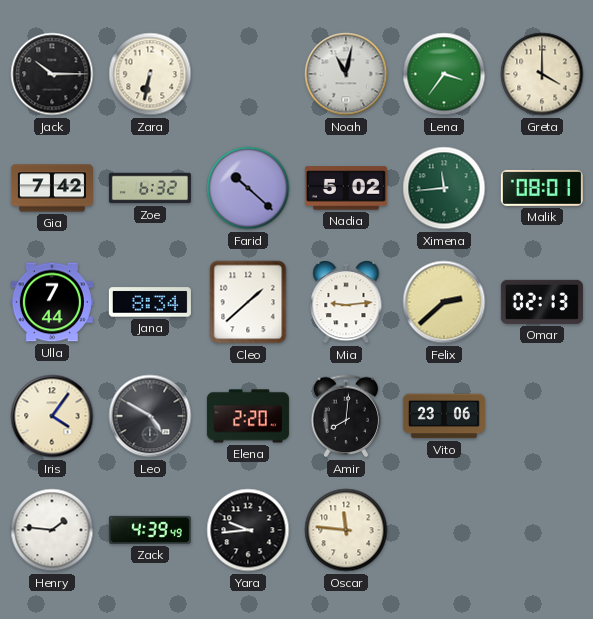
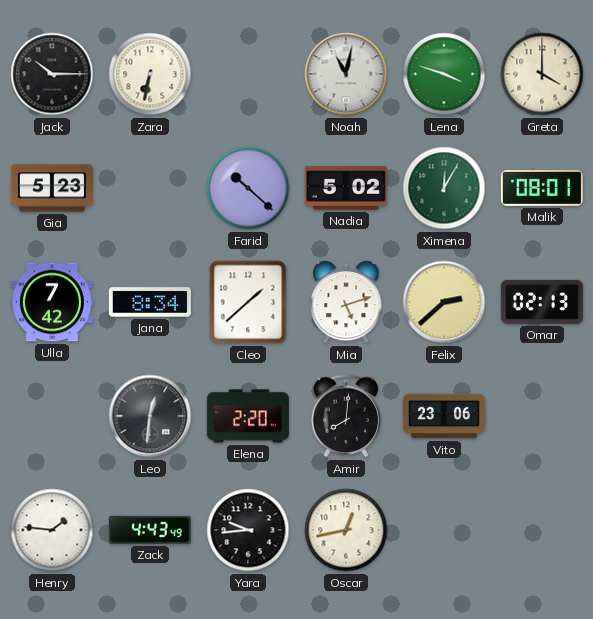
Lena: 3:36 -> 3:48
Gia: 7:42 -> 5:23
Zoe: 6:32 -> none
Ximena: 11:44 -> 12:05
Ulla: 7:44 -> 7:42
Mia: 9:14 -> 5:12
Iris: 4:06 -> none
Leo: 4:50 -> 12:31
Zack: 4:39 -> 4:43
Oscar: 11:46 -> 12:43
